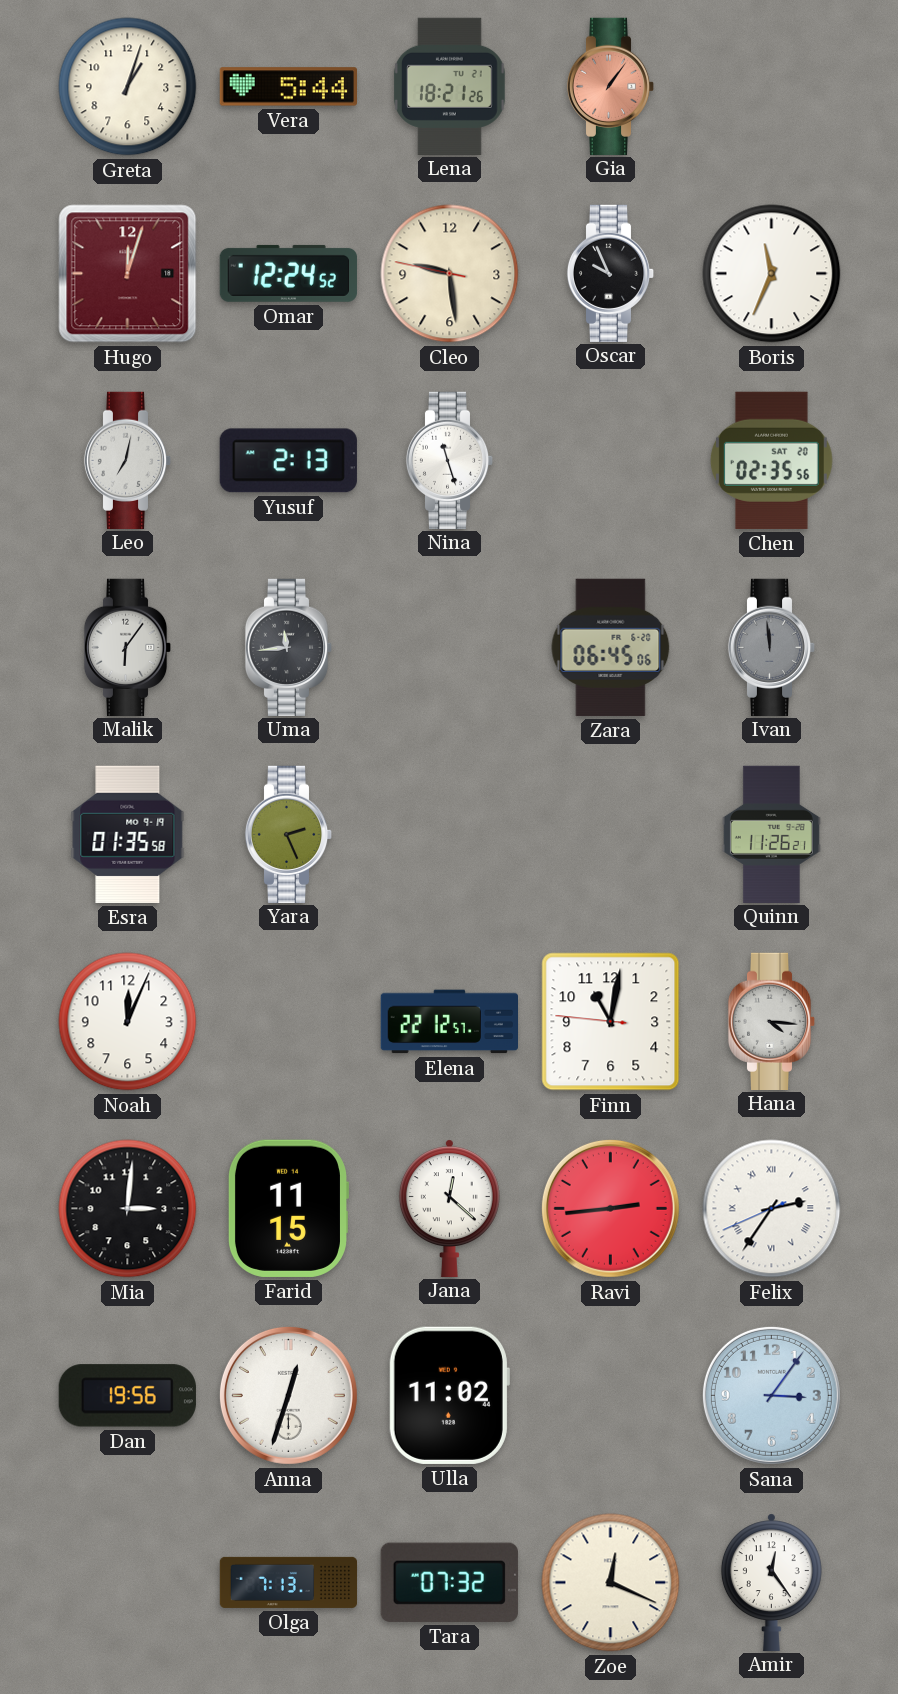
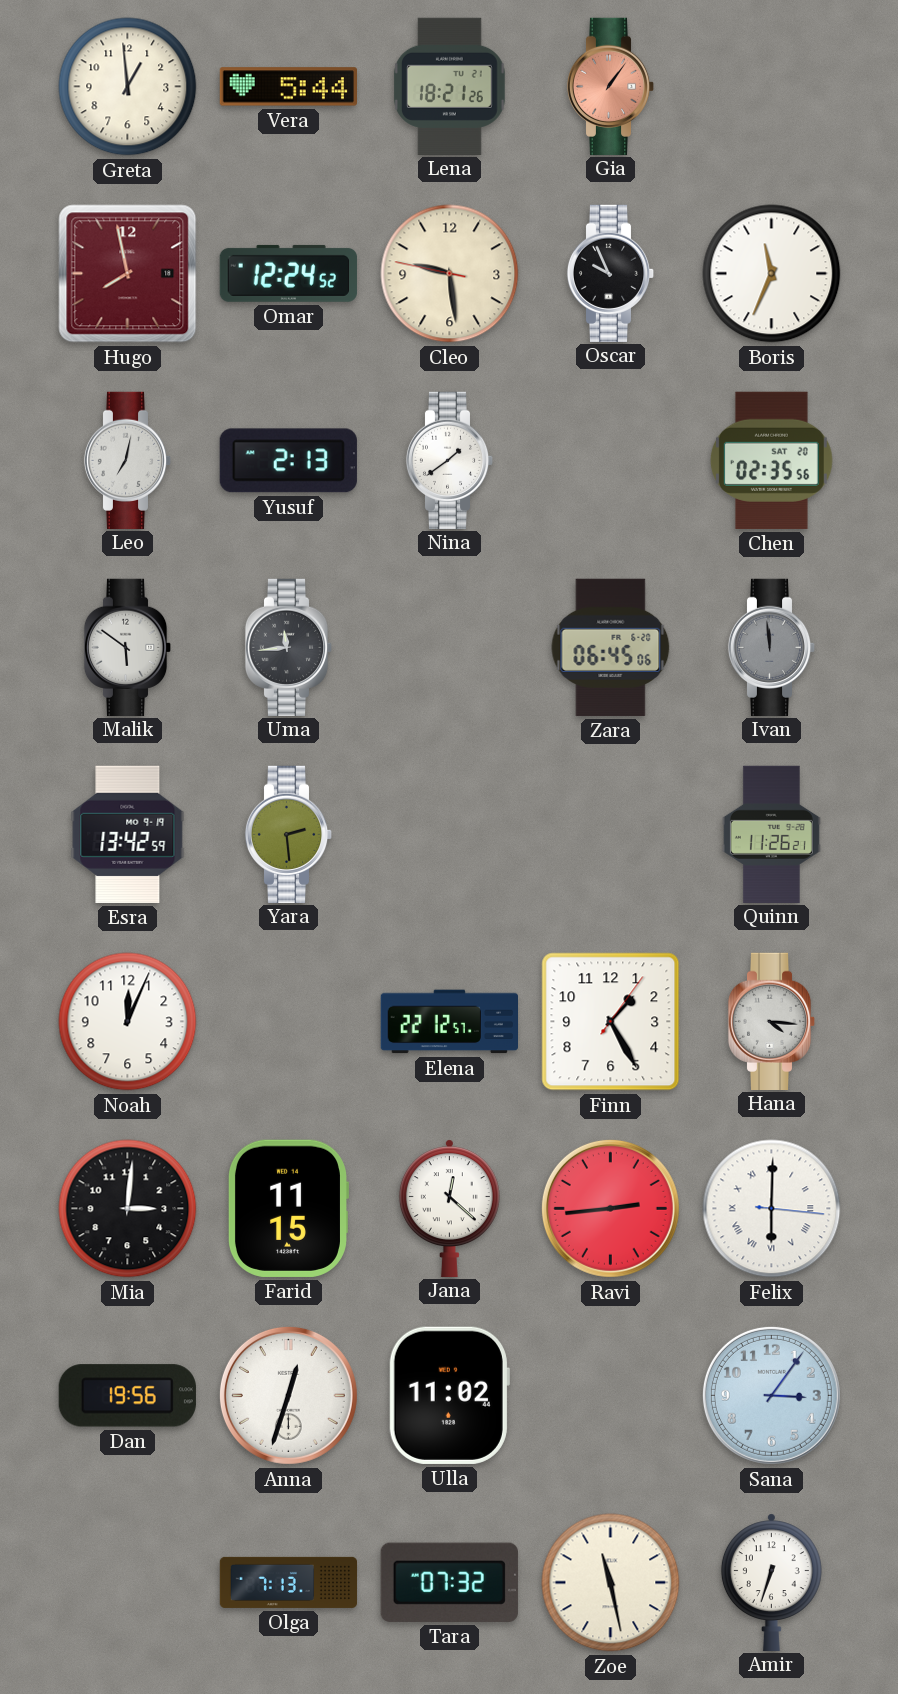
Greta: 1:03 -> 12:59
Hugo: 12:03 -> 7:58
Nina: 11:27 -> 1:39
Malik: 6:06 -> 5:51
Esra: 01:35 -> 13:42
Yara: 2:26 -> 2:29
Finn: 11:01 -> 1:25
Felix: 2:35 -> 6:00
Zoe: 12:19 -> 11:28
Amir: 12:24 -> 6:33
